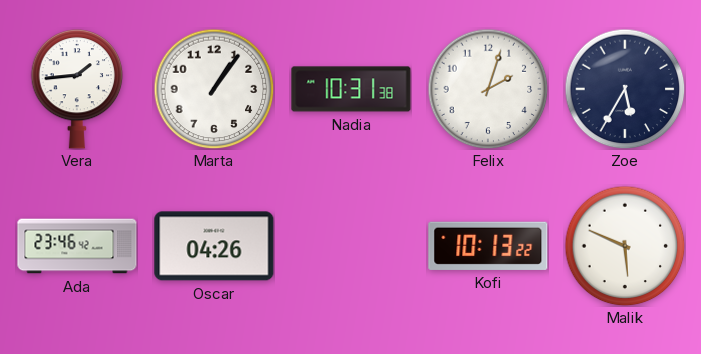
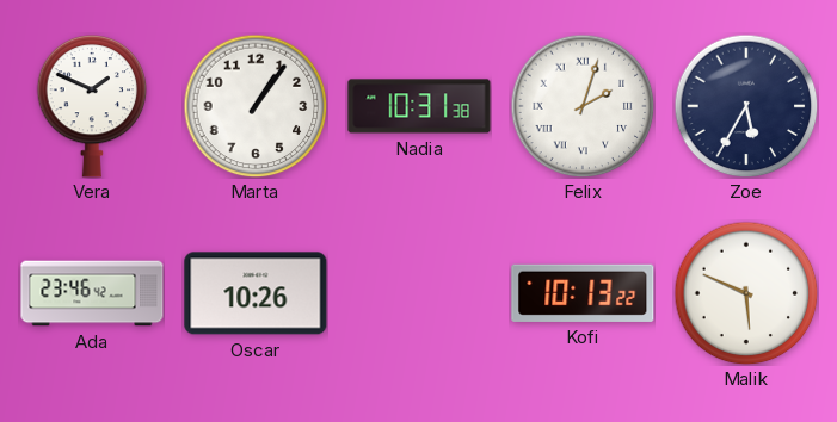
Vera: 1:44 -> 1:49
Felix numerals: Arabic -> Roman
Oscar: 04:26 -> 10:26
